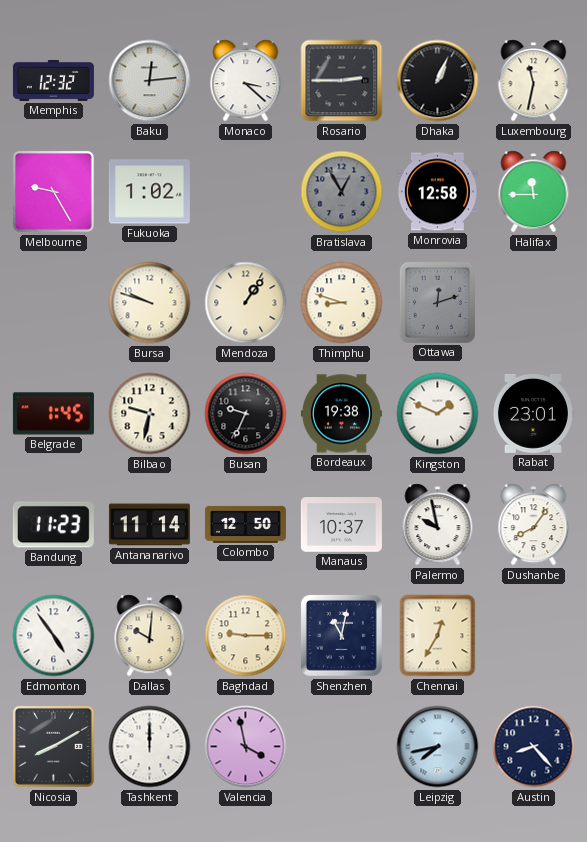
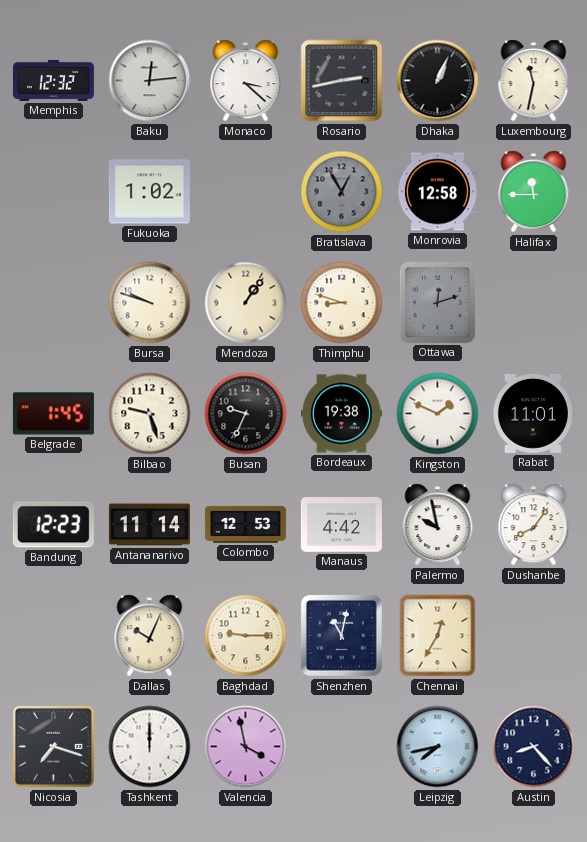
Rosario: 2:45 -> 2:43
Melbourne: 9:25 -> none
Bilbao: 9:32 -> 9:27
Rabat: 23:01 -> 11:01
Bandung: 11:23 -> 12:23
Colombo: 12:50 -> 12:53
Manaus: 10:37 -> 4:42
Edmonton: 4:54 -> none
Dallas: 10:01 -> 10:04
Nicosia: 8:10 -> 7:18
